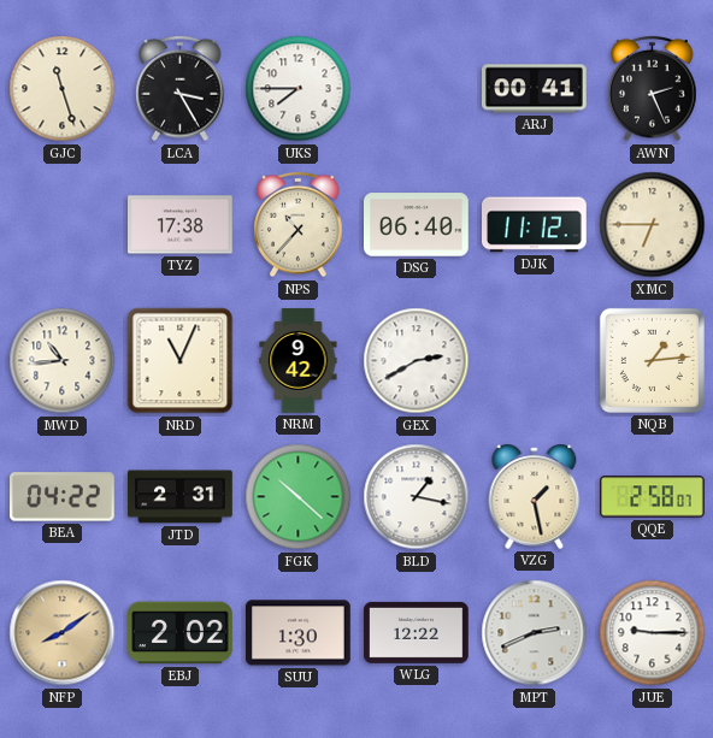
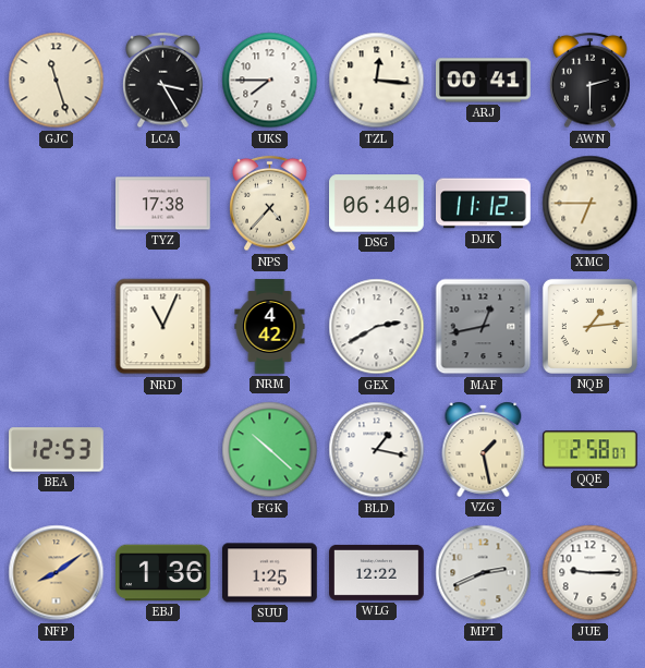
TZL: none -> 12:16
AWN: 2:26 -> 2:30
NPS: 10:37 -> 4:37
MWD: 10:44 -> none
NRM: 9:42 -> 4:42
MAF: none -> 12:43
BEA: 04:22 -> 12:53
JTD: 2:31 -> none
EBJ: 2:02 -> 1:36
SUU: 1:30 -> 1:25
